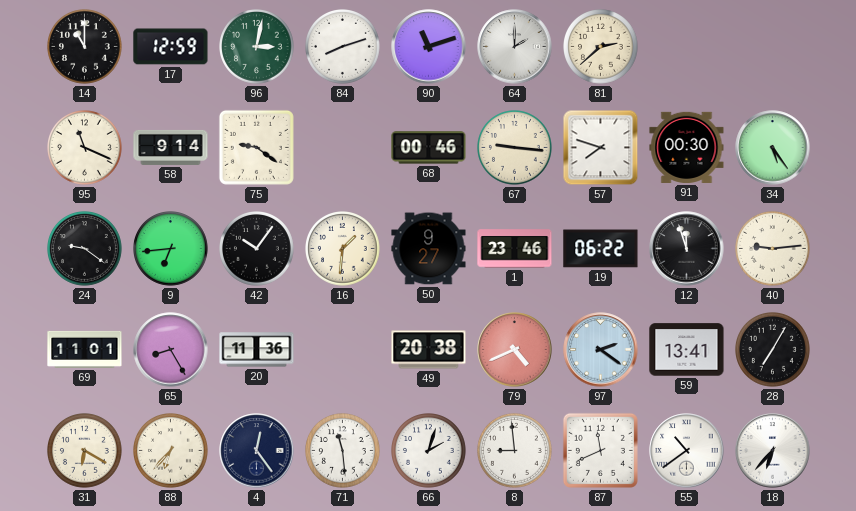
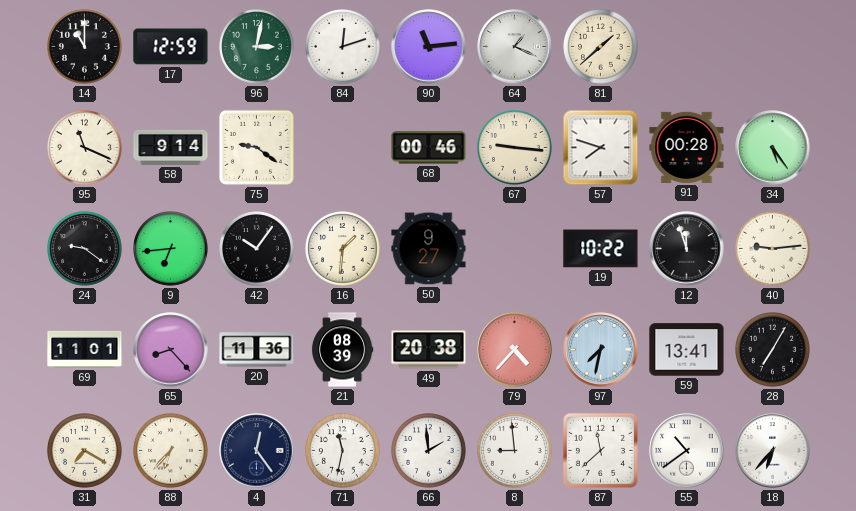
84: 8:12 -> 12:12
90: 11:12 -> 11:14
64: 2:00 -> 1:19
81: 2:38 -> 1:38
91: 00:30 -> 00:28
1: 23:46 -> none
19: 06:22 -> 10:22
65: 8:25 -> 8:23
21: none -> 08:39
79: 4:41 -> 4:37
97: 2:21 -> 7:32
31: 6:20 -> 7:20
71: 11:29 -> 11:32
66: 2:03 -> 1:59
87: 11:41 -> 11:38
